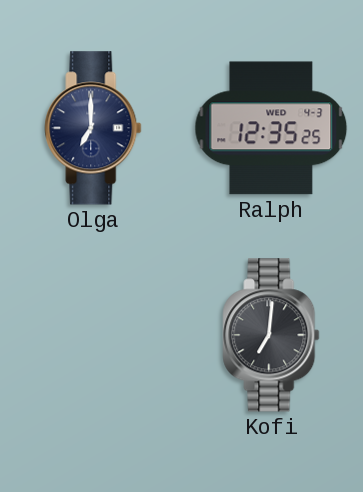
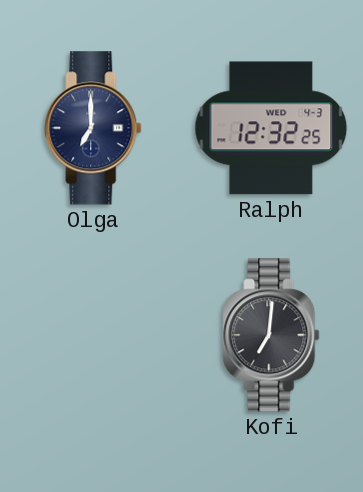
Ralph: 12:35 -> 12:32
